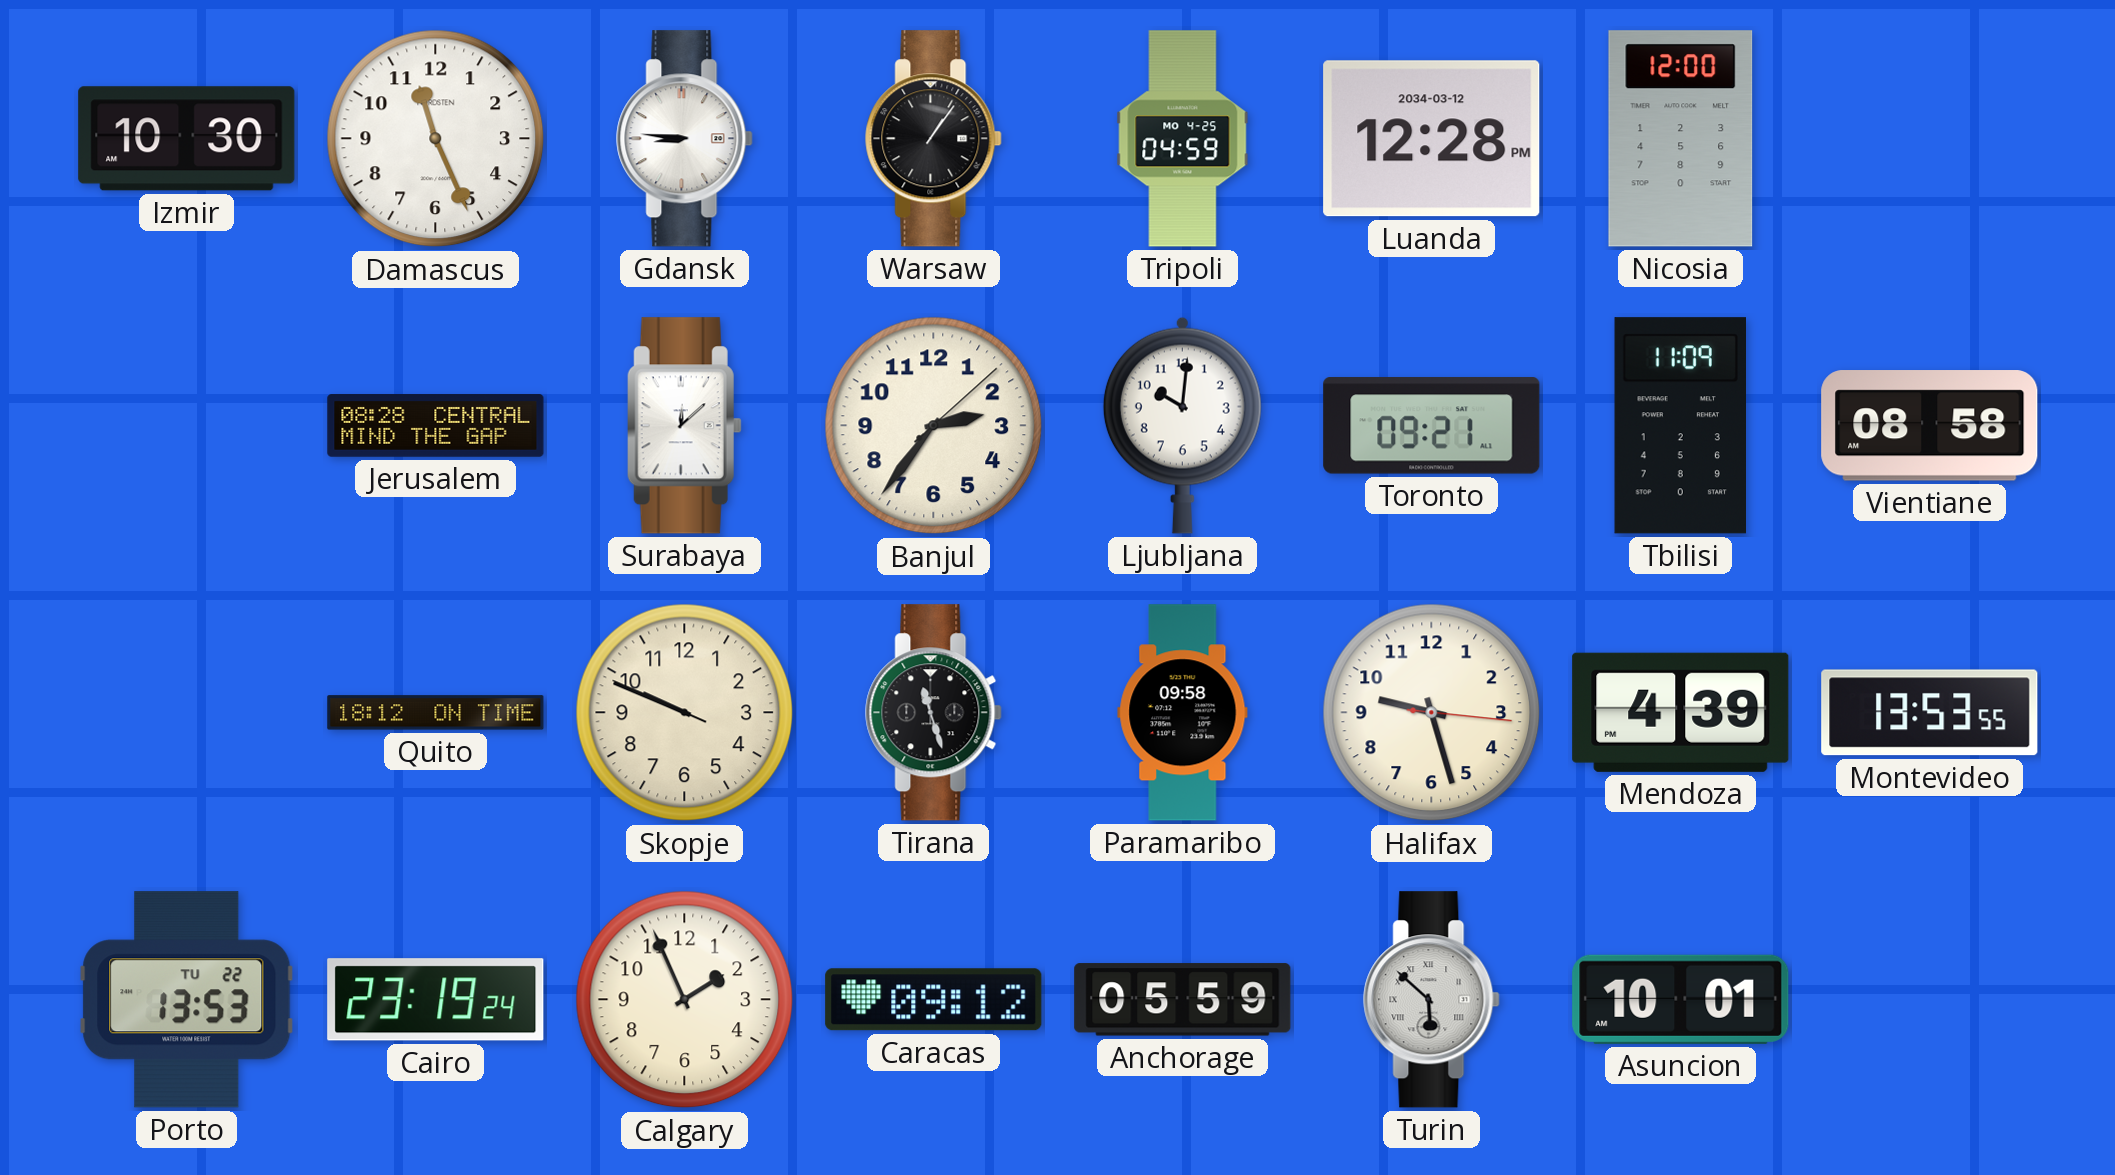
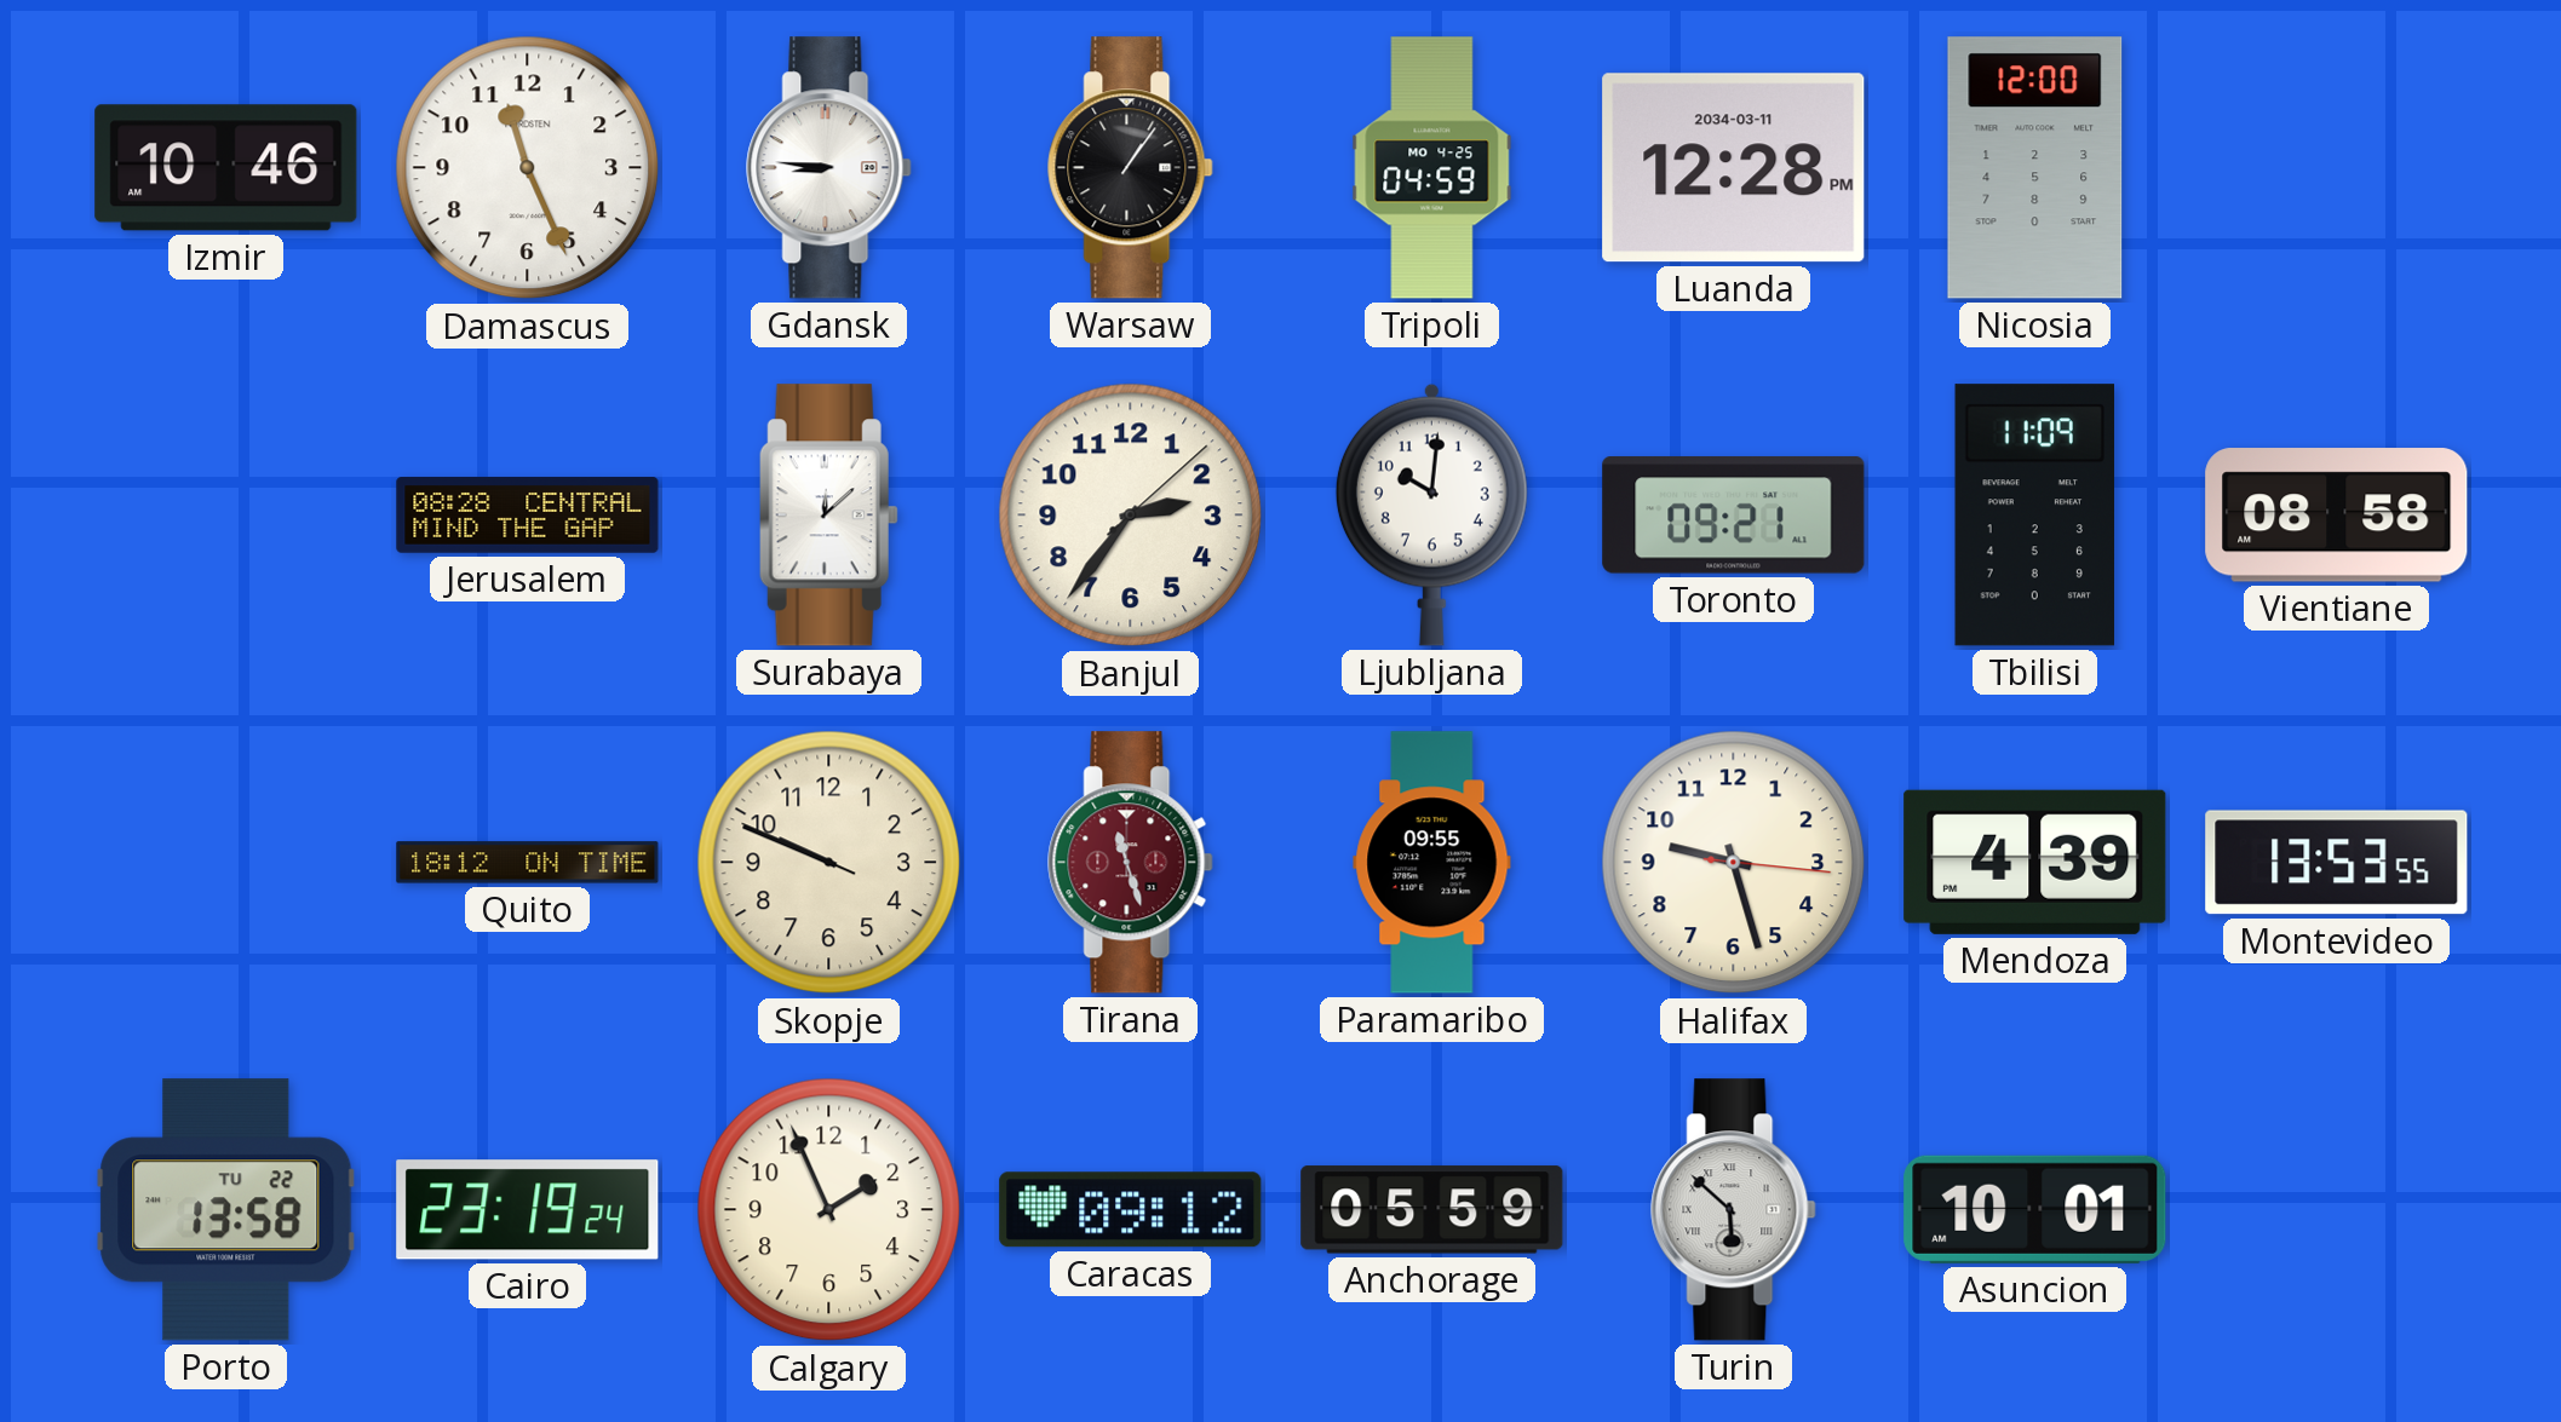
Izmir: 10:30 -> 10:46
Luanda date: 2034-03-12 -> 2034-03-11
Tirana dial: black -> burgundy
Paramaribo: 09:58 -> 09:55
Porto: 13:53 -> 13:58
